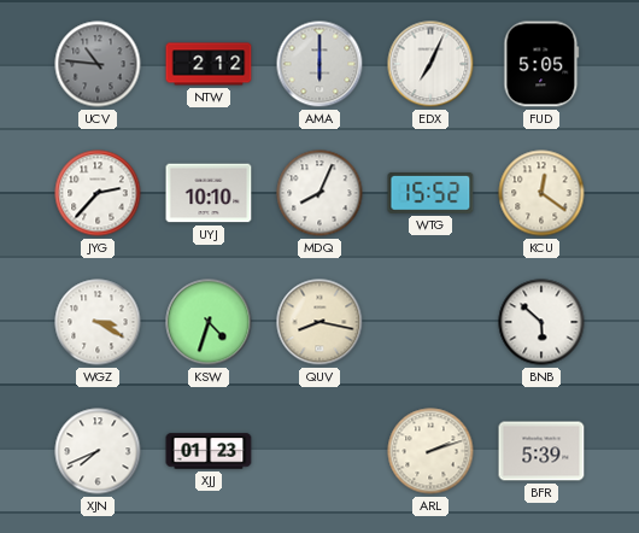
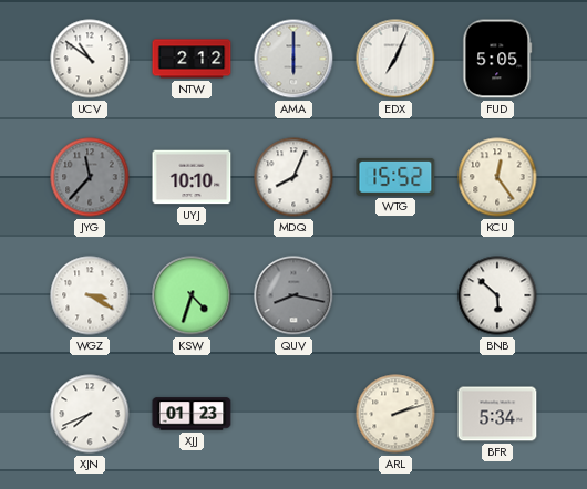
UCV: 10:46 -> 10:51
UCV dial: grey -> white
JYG: 2:37 -> 11:37
JYG dial: white -> grey
KCU: 12:21 -> 12:24
QUV dial: cream -> grey
BFR: 5:39 -> 5:34
